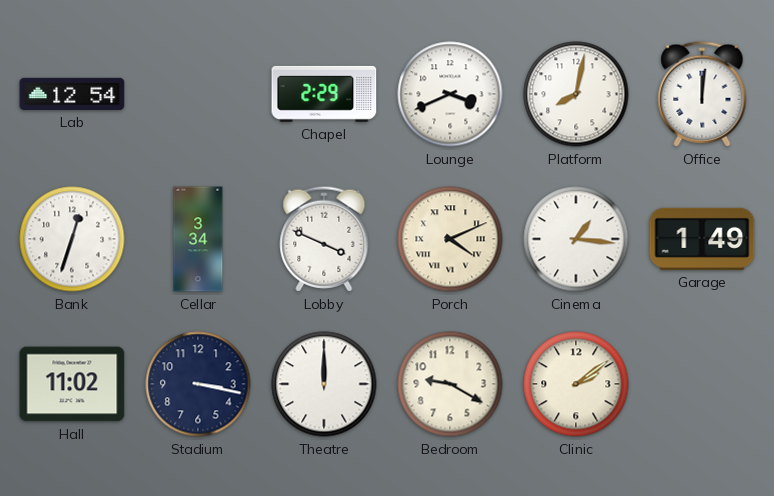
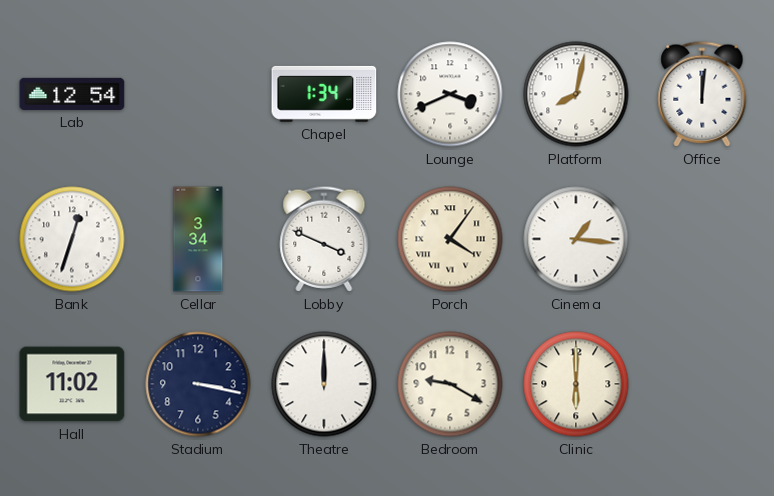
Chapel: 2:29 -> 1:34
Porch: 4:11 -> 4:06
Garage: 1:49 -> none
Clinic: 2:09 -> 6:00
